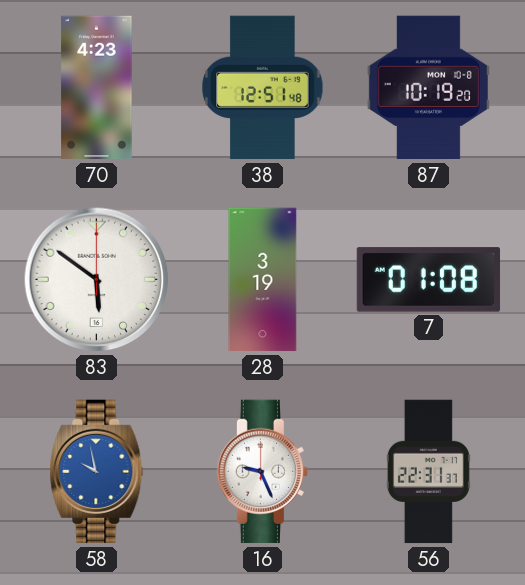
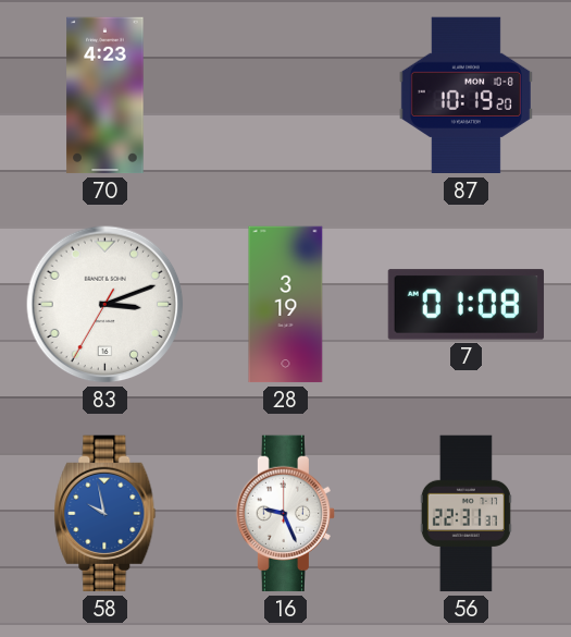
38: 12:51 -> none
83: 5:51 -> 3:11
